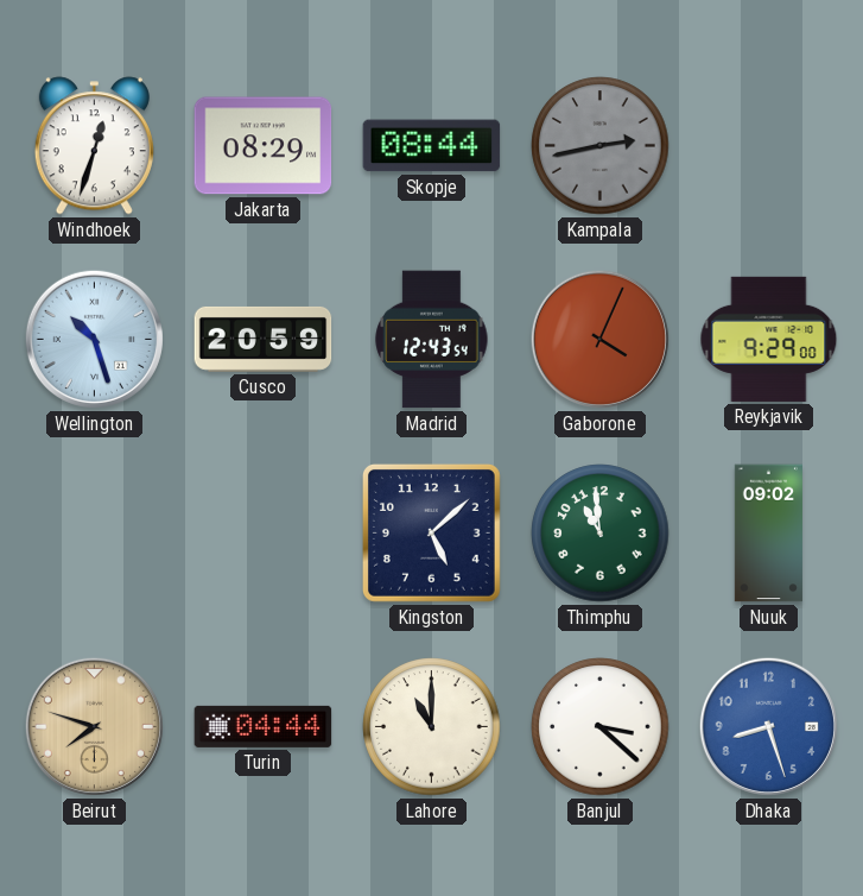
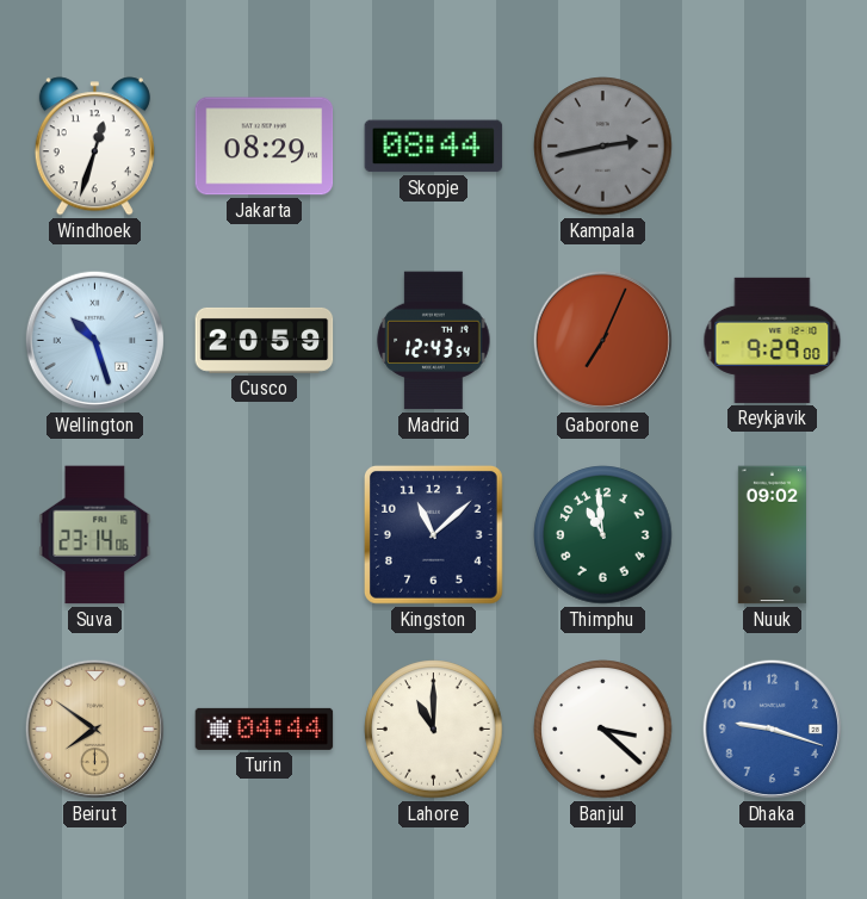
Gaborone: 4:04 -> 7:04
Suva: none -> 23:14
Kingston: 5:08 -> 11:08
Beirut: 7:48 -> 7:51
Dhaka: 8:27 -> 9:18
